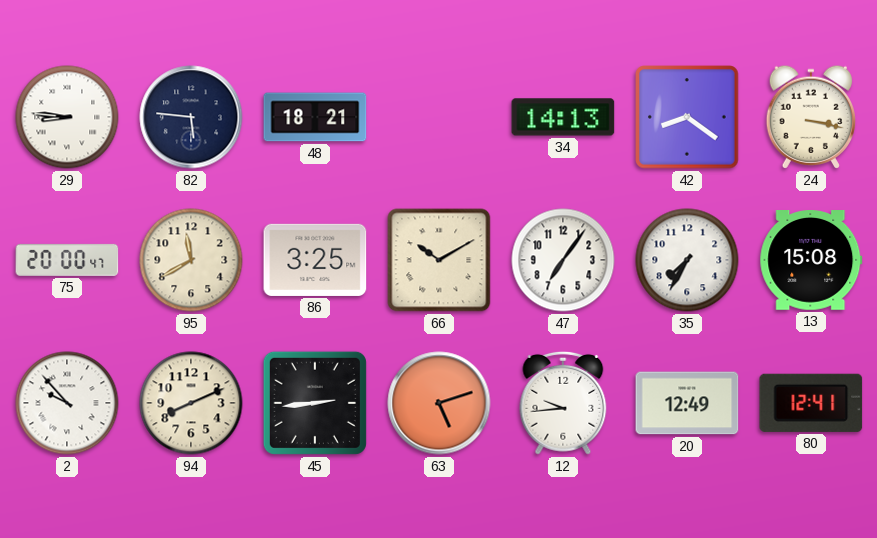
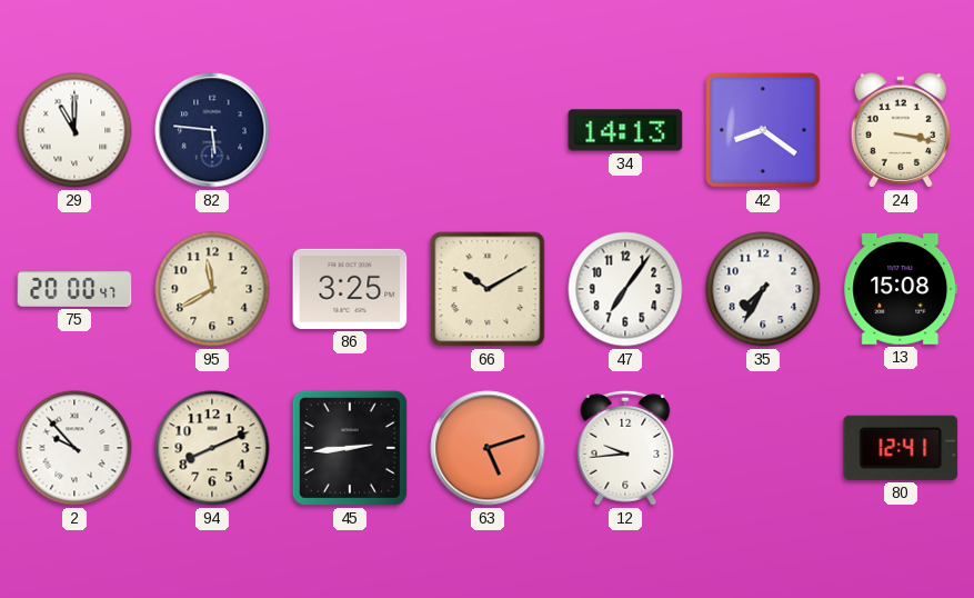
29: 8:46 -> 11:00
48: 18:21 -> none
20: 12:49 -> none
